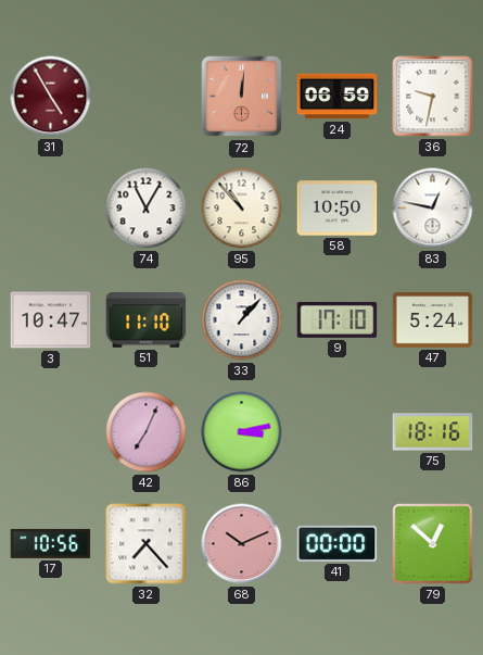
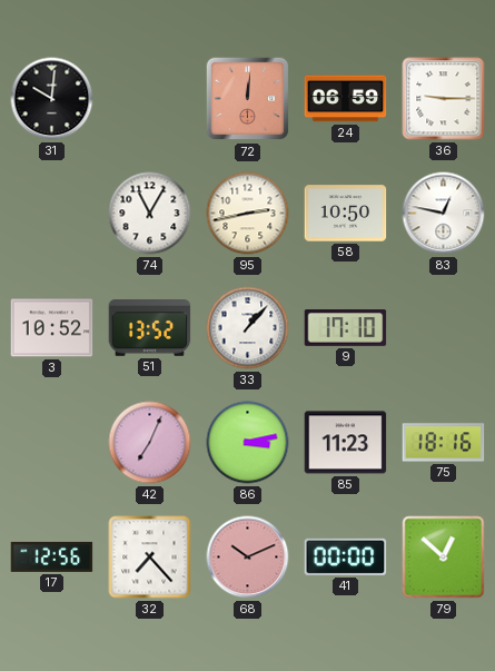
31: 4:55 -> 10:01
31 dial: burgundy -> black
36: 9:32 -> 9:15
95: 10:53 -> 2:43
3: 10:47 -> 10:52
51: 11:10 -> 13:52
47: 5:24 -> none
85: none -> 11:23
17: 10:56 -> 12:56
